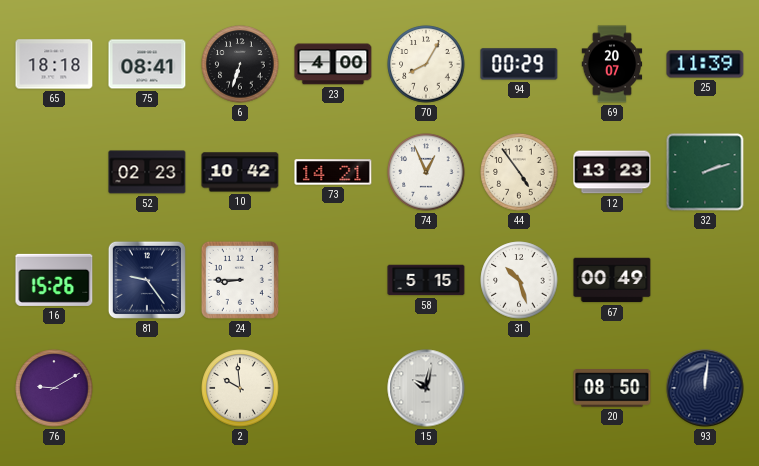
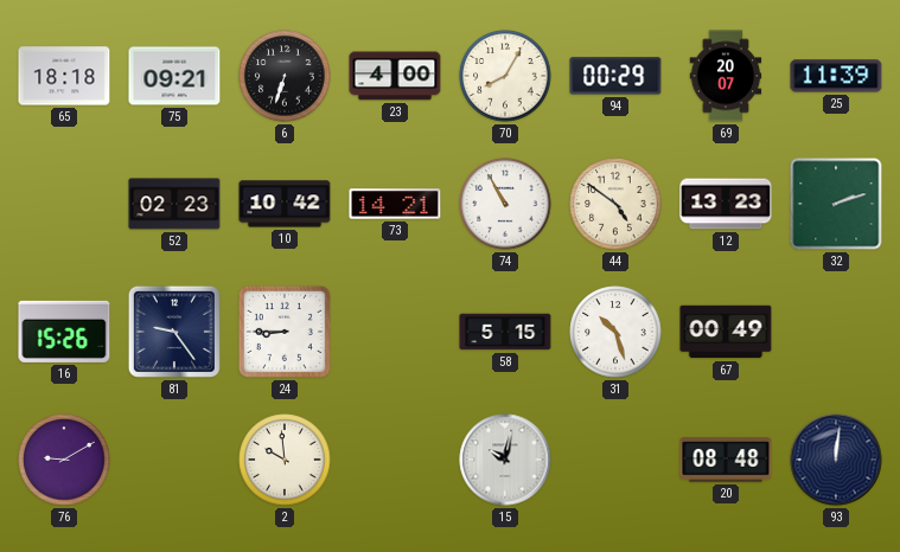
75: 08:41 -> 09:21
74: 12:56 -> 10:55
44: 4:54 -> 4:51
20: 08:50 -> 08:48
